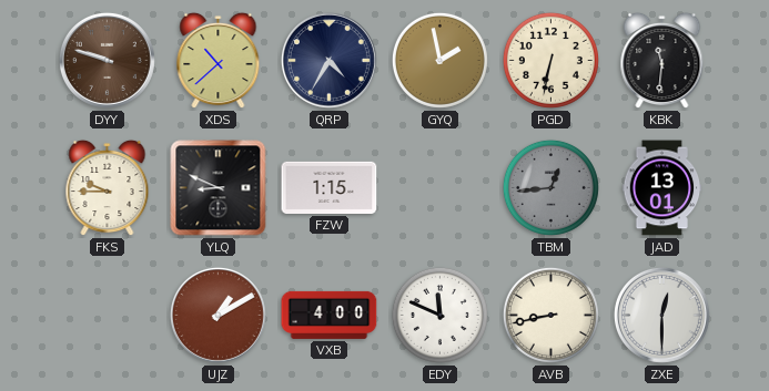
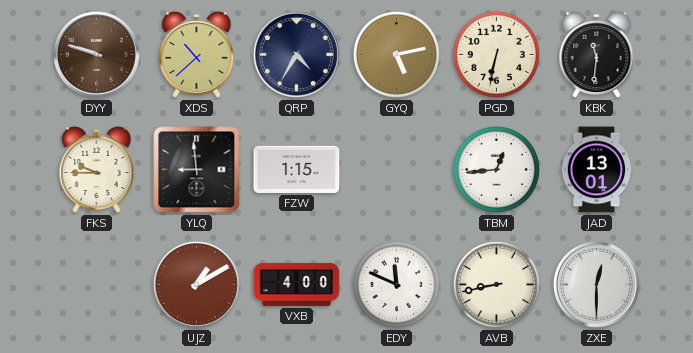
GYQ: 1:58 -> 5:13
YLQ: 8:49 -> 8:59
TBM dial: grey -> white
